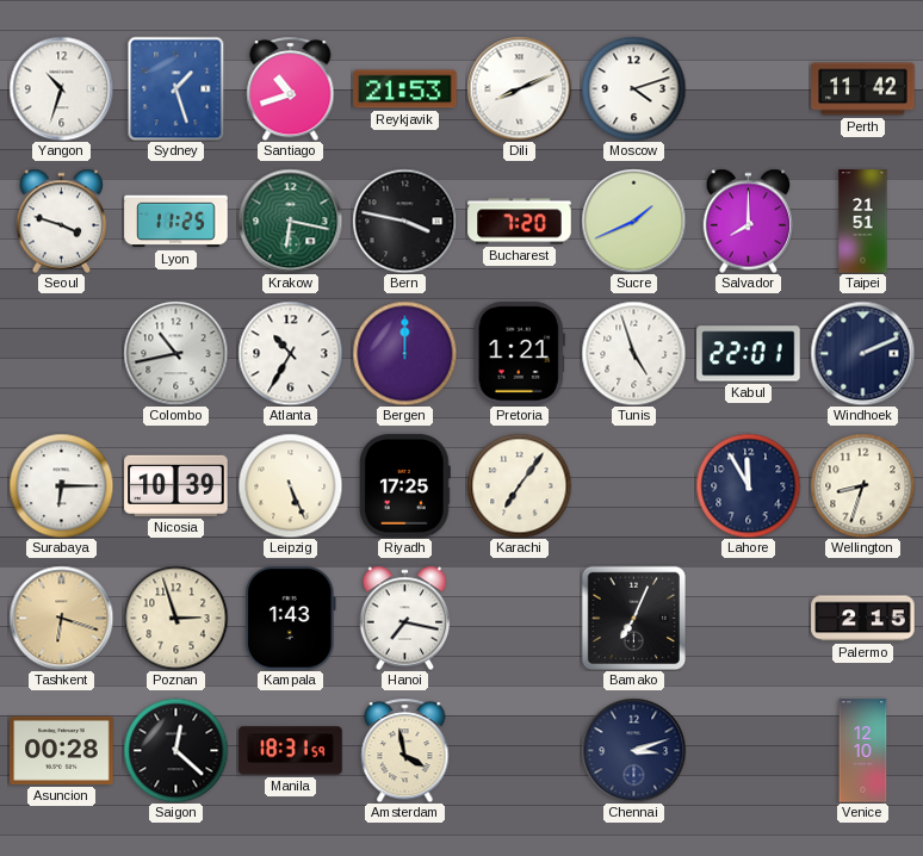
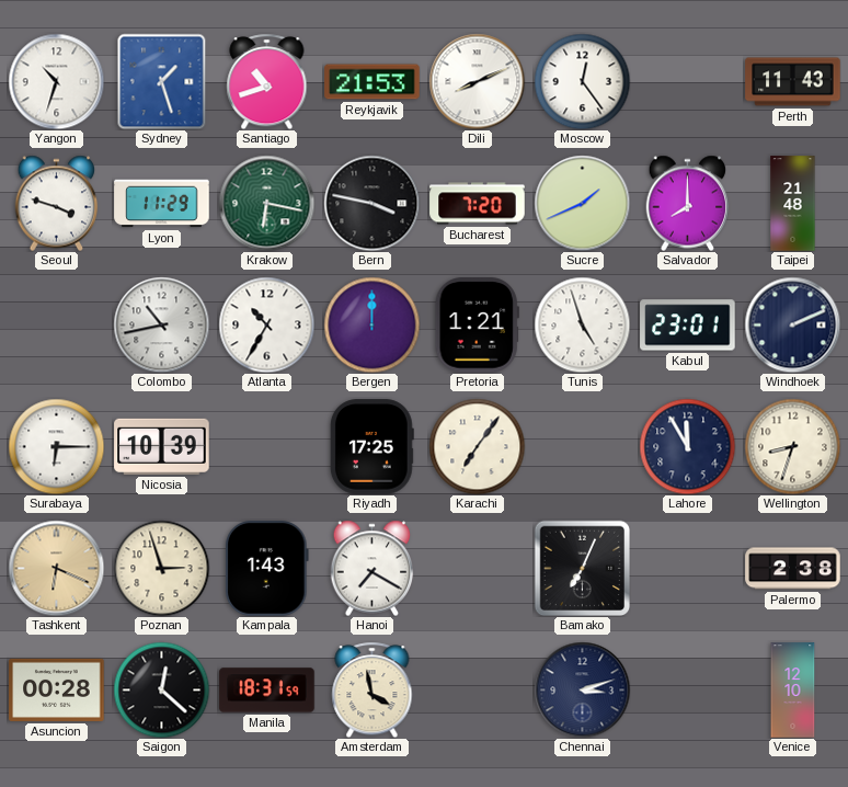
Moscow: 4:12 -> 12:24
Perth: 11:42 -> 11:43
Lyon: 11:25 -> 11:29
Taipei: 21:51 -> 21:48
Kabul: 22:01 -> 23:01
Leipzig: 5:26 -> none
Tashkent: 6:18 -> 6:19
Hanoi: 7:17 -> 7:20
Palermo: 2:15 -> 2:38
